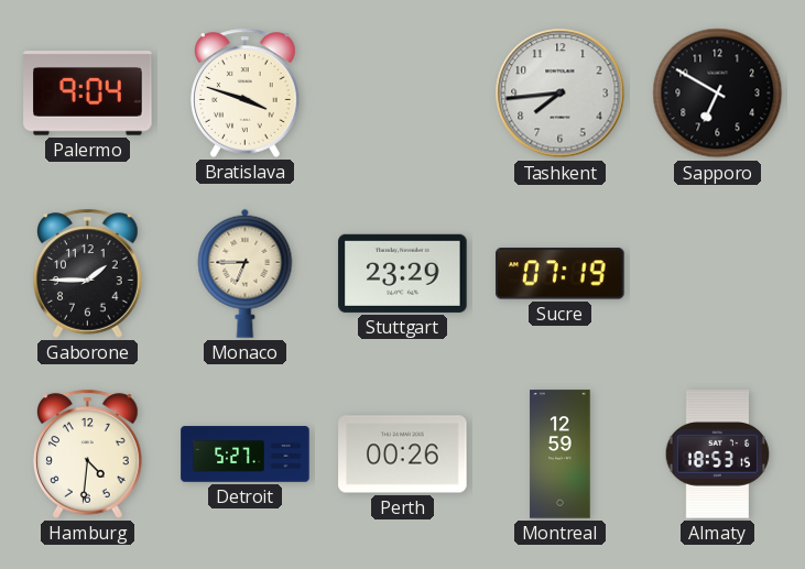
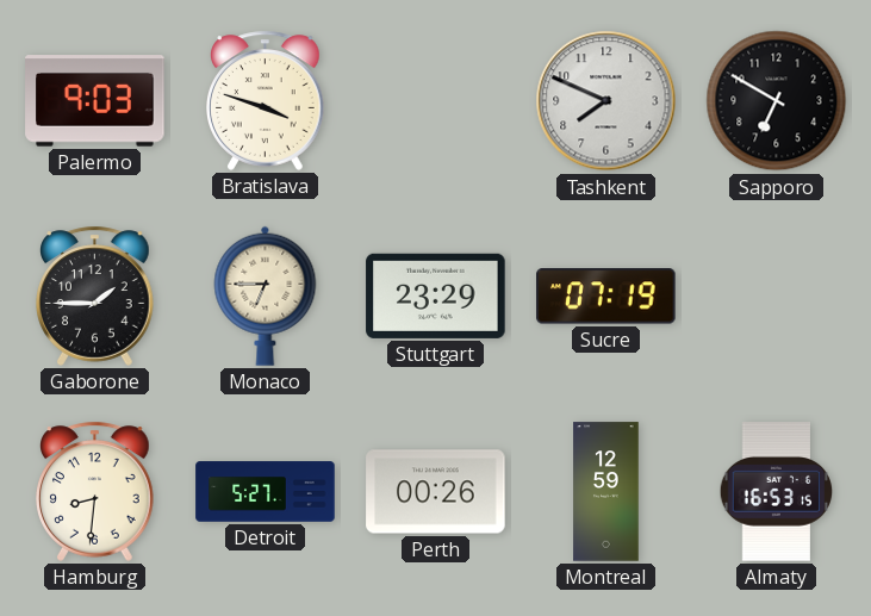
Palermo: 9:04 -> 9:03
Tashkent: 7:44 -> 7:49
Hamburg: 4:31 -> 8:31
Almaty: 18:53 -> 16:53
